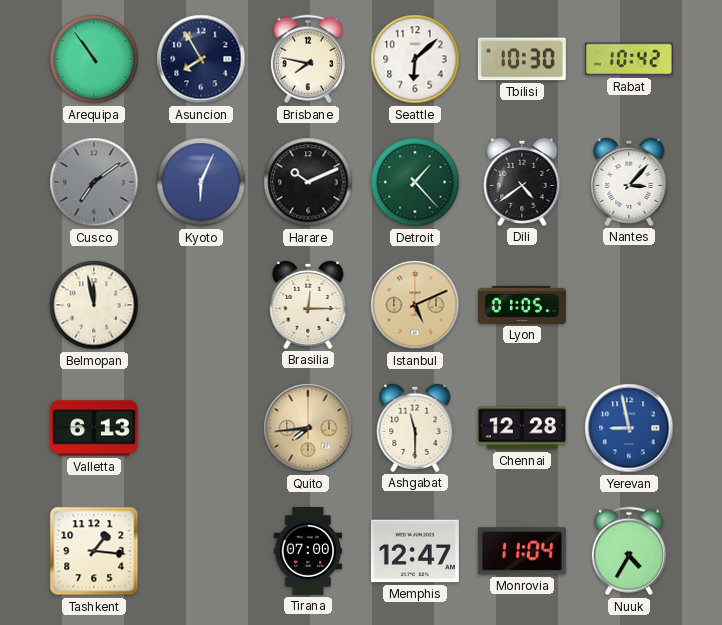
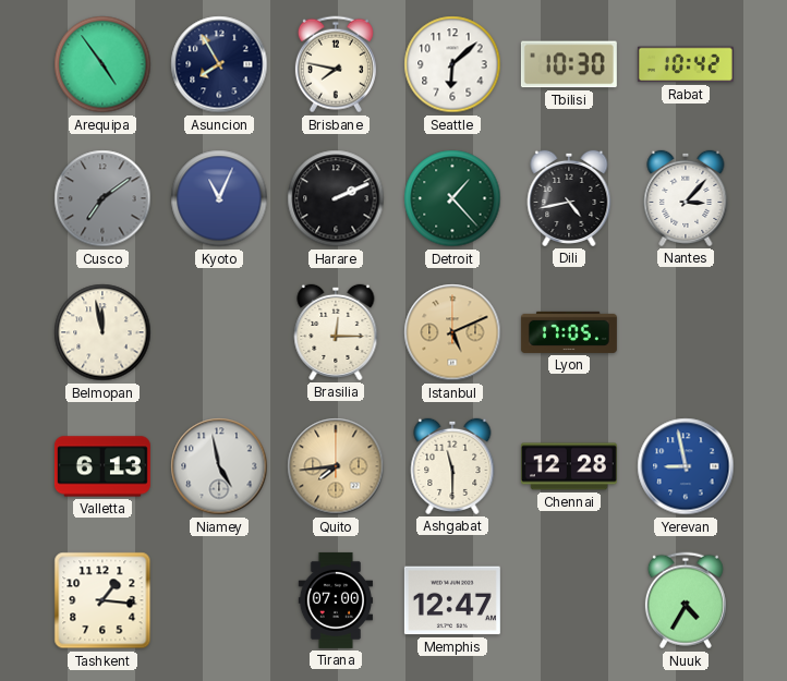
Arequipa: 10:54 -> 4:54
Kyoto: 6:04 -> 11:04
Harare: 10:11 -> 2:11
Dili: 4:39 -> 4:43
Lyon: 01:05 -> 17:05
Niamey: none -> 4:58
Monrovia: 11:04 -> none
